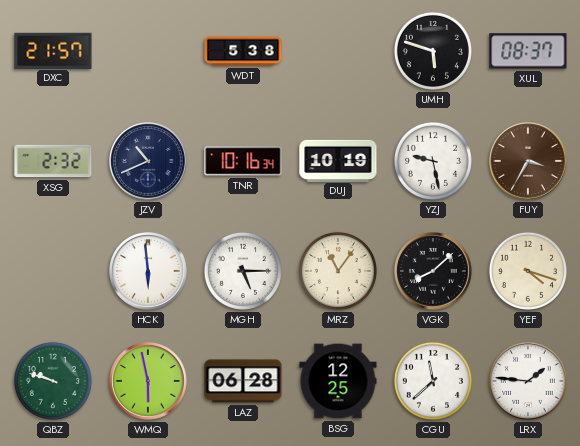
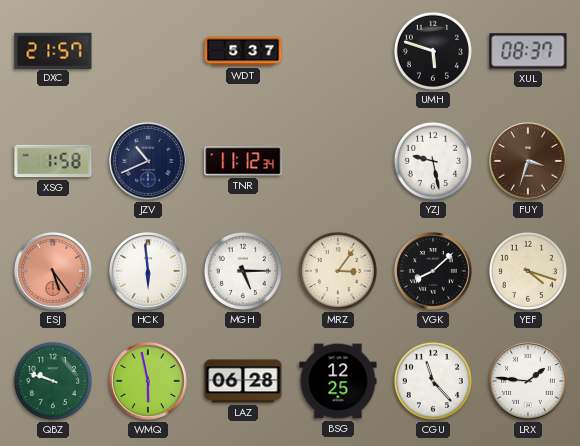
WDT: 5:38 -> 5:37
XSG: 2:32 -> 1:58
TNR: 10:16 -> 11:12
DUJ: 10:19 -> none
FUY: 3:35 -> 3:33
ESJ: none -> 5:24
MRZ: 11:06 -> 3:06
CGU: 11:38 -> 11:23
